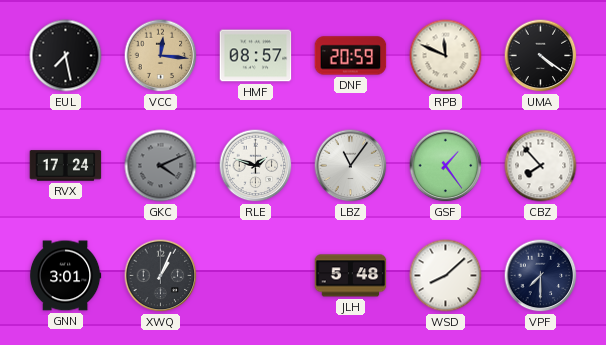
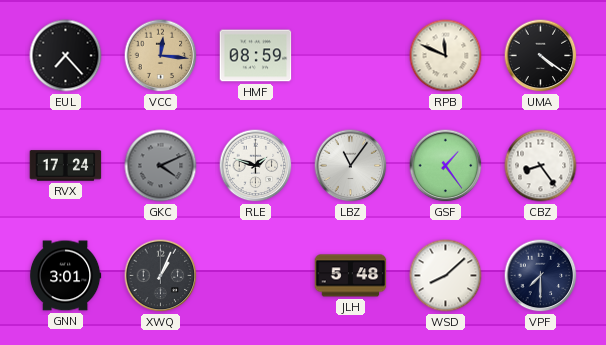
EUL: 7:28 -> 7:23
HMF: 08:57 -> 08:59
DNF: 20:59 -> none
CBZ: 7:53 -> 8:24
